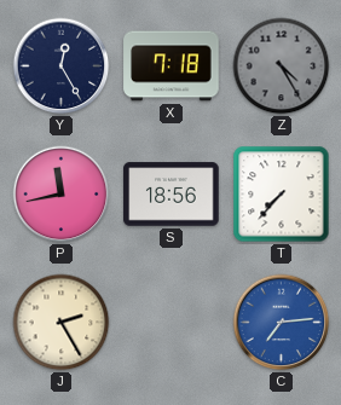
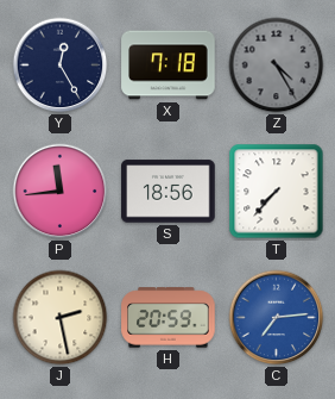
P: 11:43 -> 11:44
J: 2:25 -> 2:28
H: none -> 20:59
